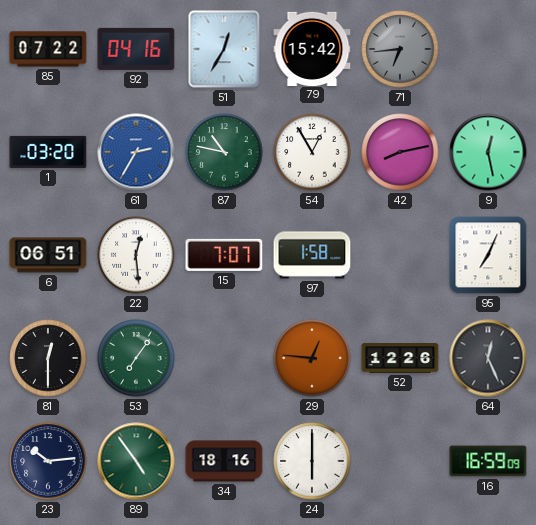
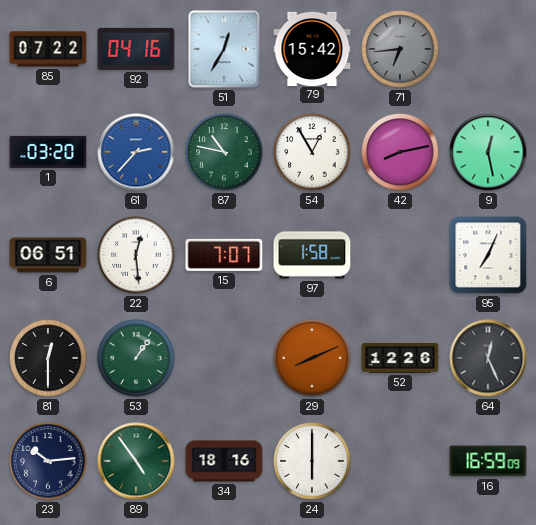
61: 2:35 -> 2:37
53: 7:06 -> 1:06
29: 12:46 -> 8:11
